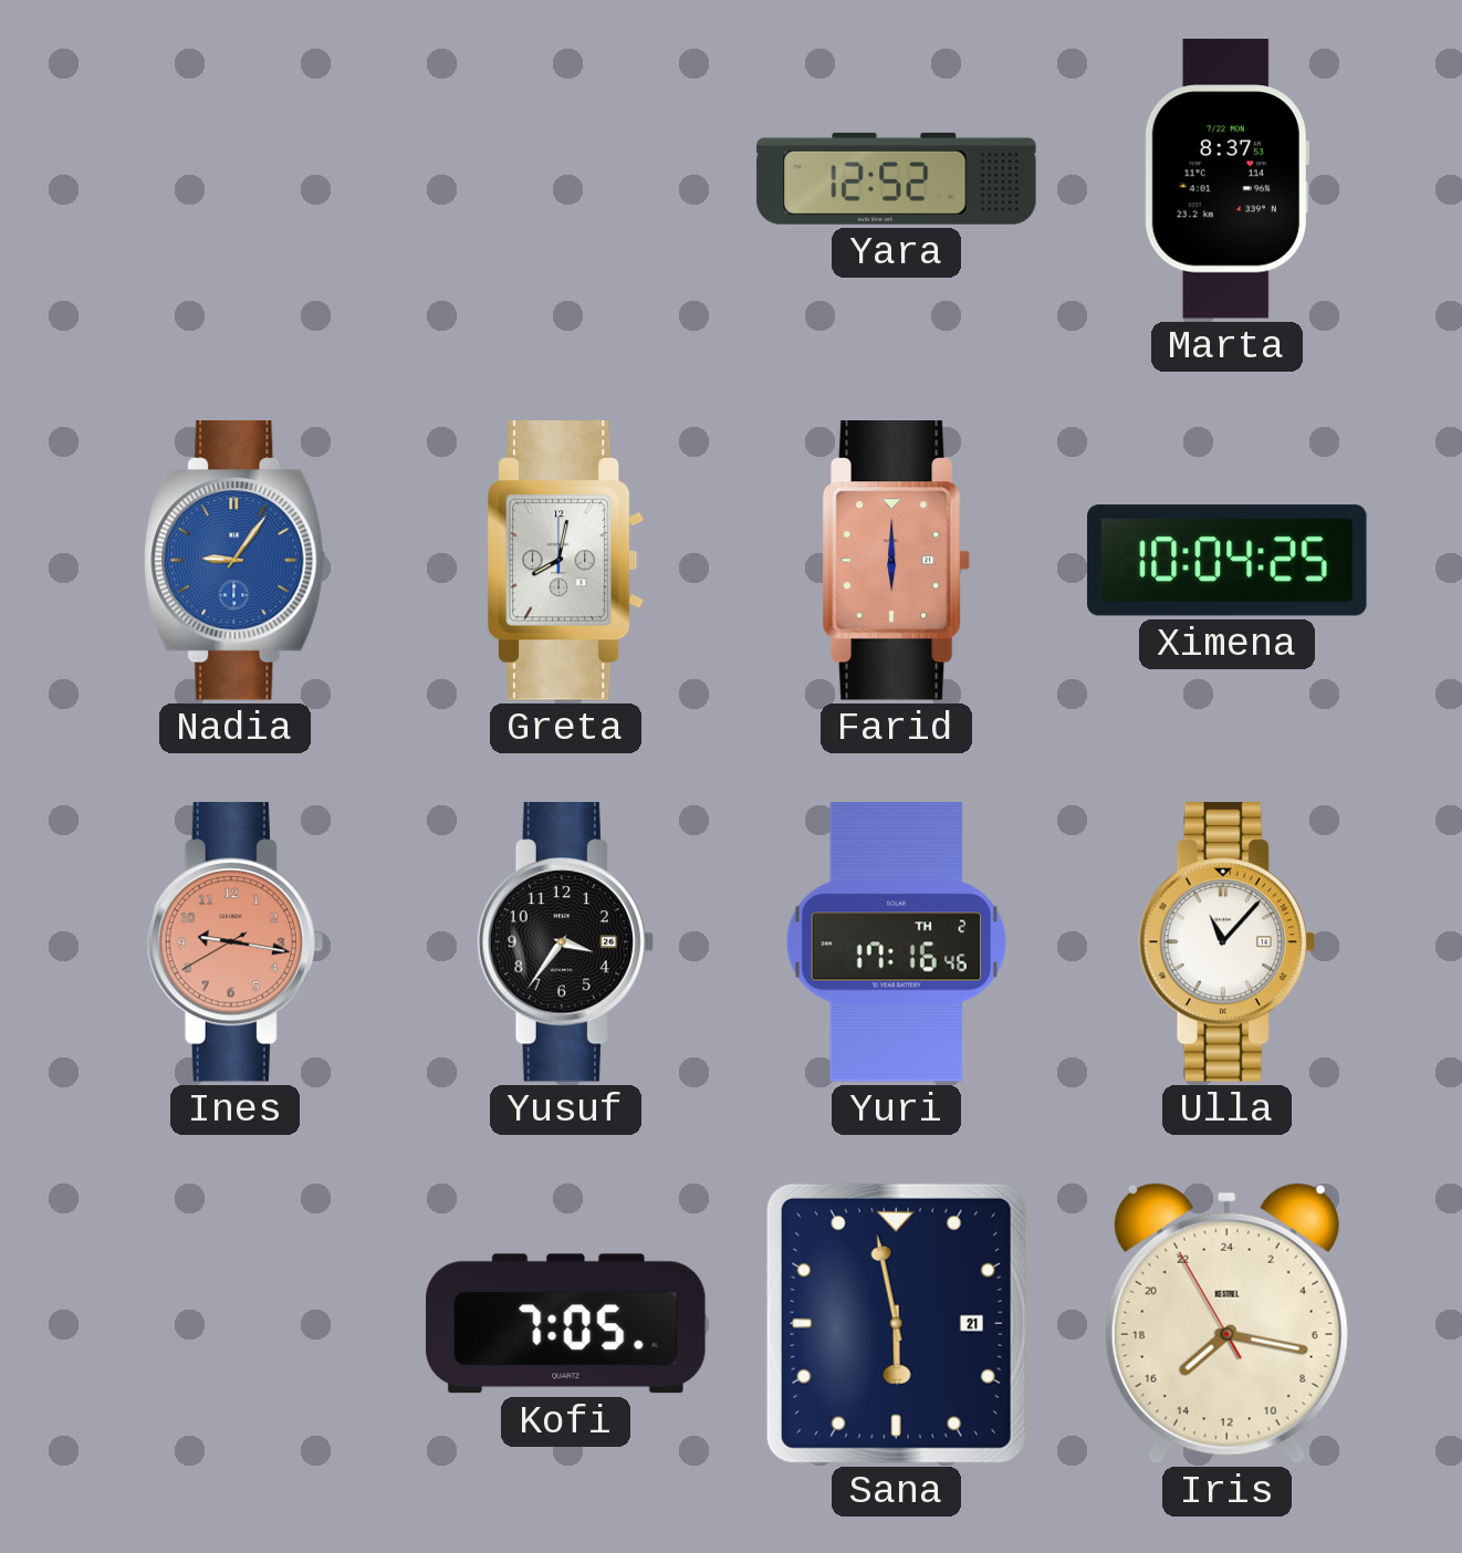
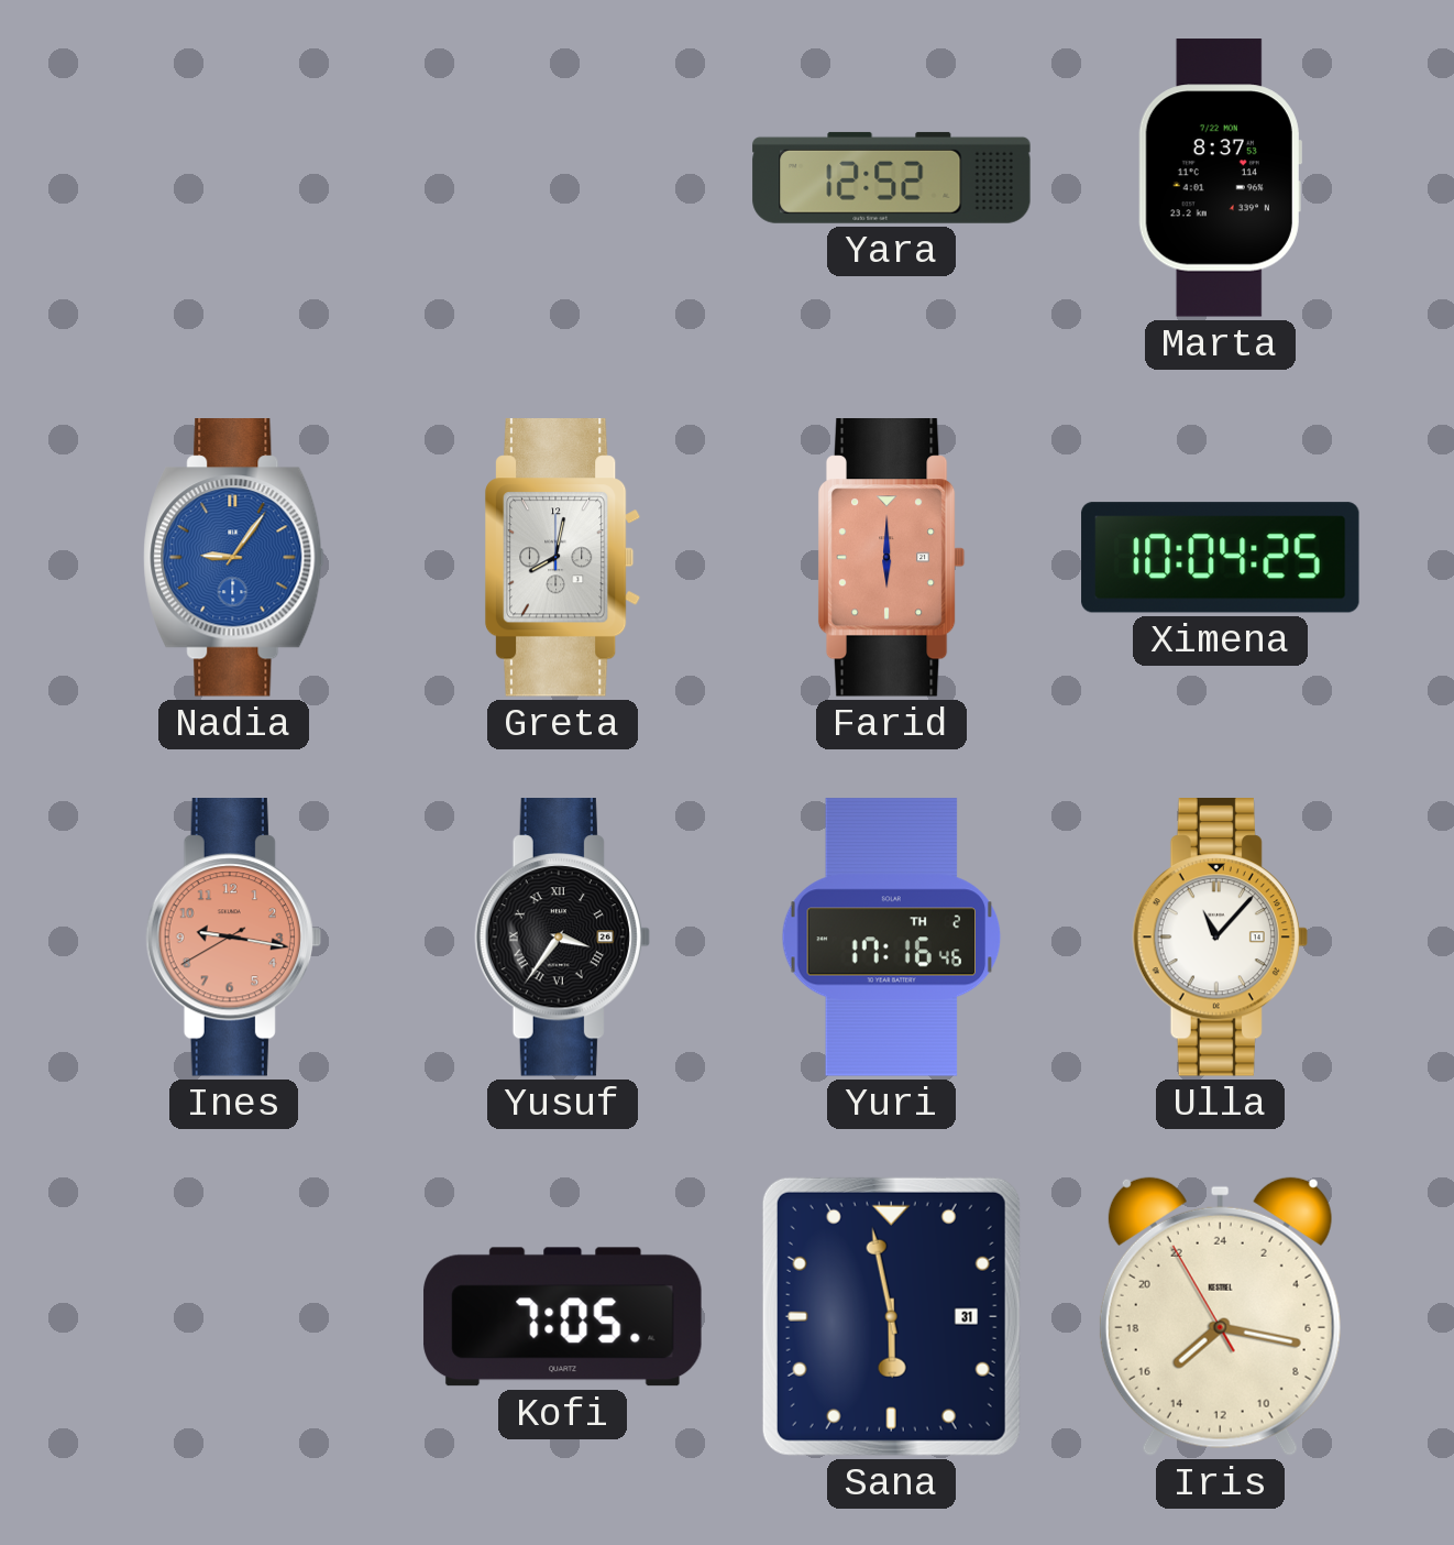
Yusuf numerals: Arabic -> Roman
Sana date: 21 -> 31
